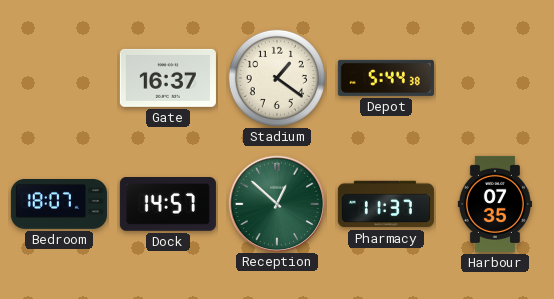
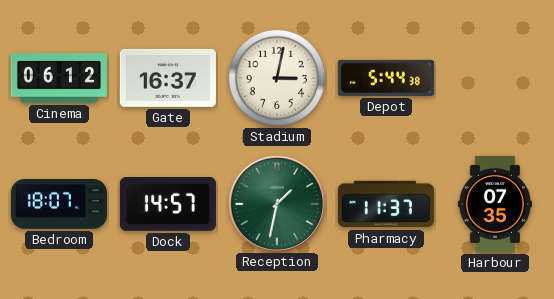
Cinema: none -> 06:12
Stadium: 1:21 -> 3:02
Reception: 12:52 -> 1:32
